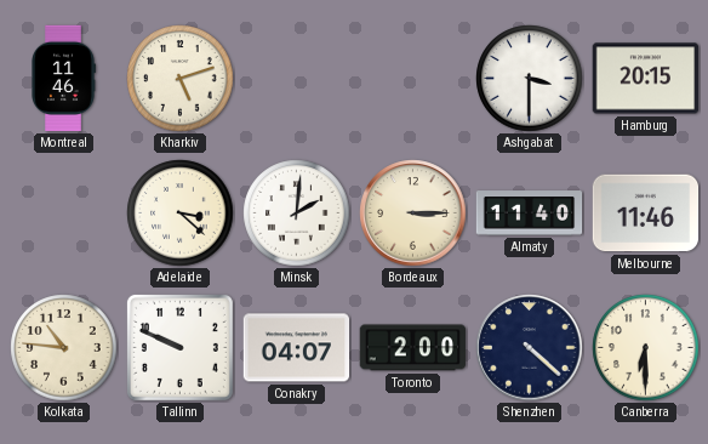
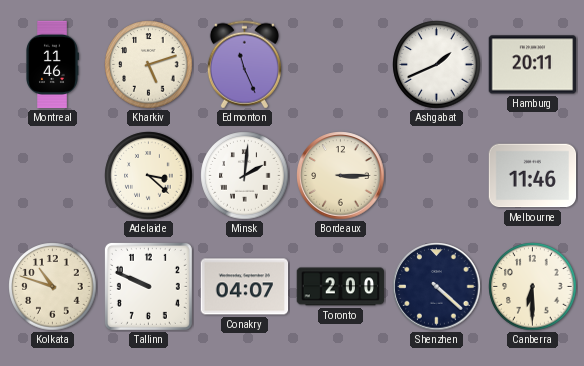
Edmonton: none -> 11:26
Ashgabat: 3:30 -> 1:41
Hamburg: 20:15 -> 20:11
Almaty: 11:40 -> none
Kolkata: 10:46 -> 10:48
